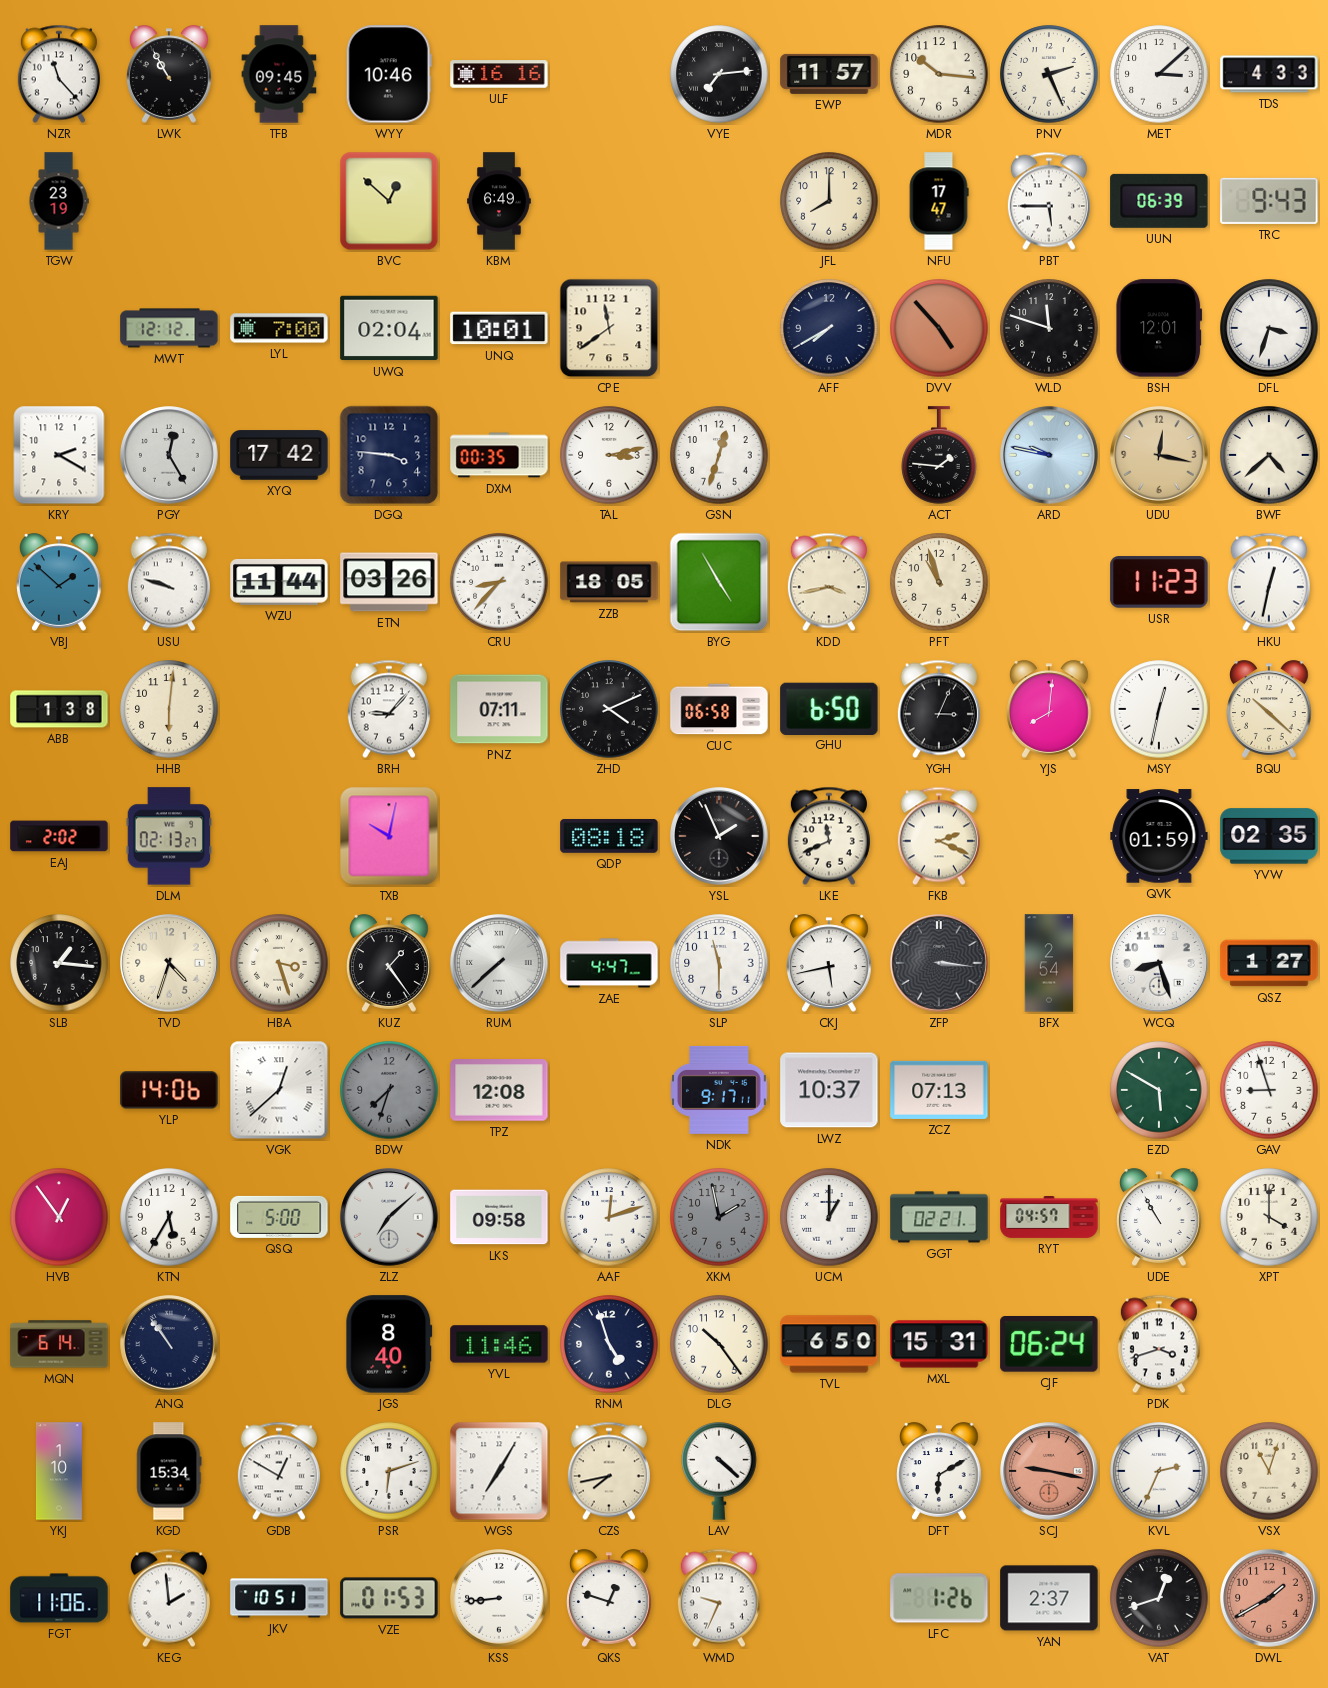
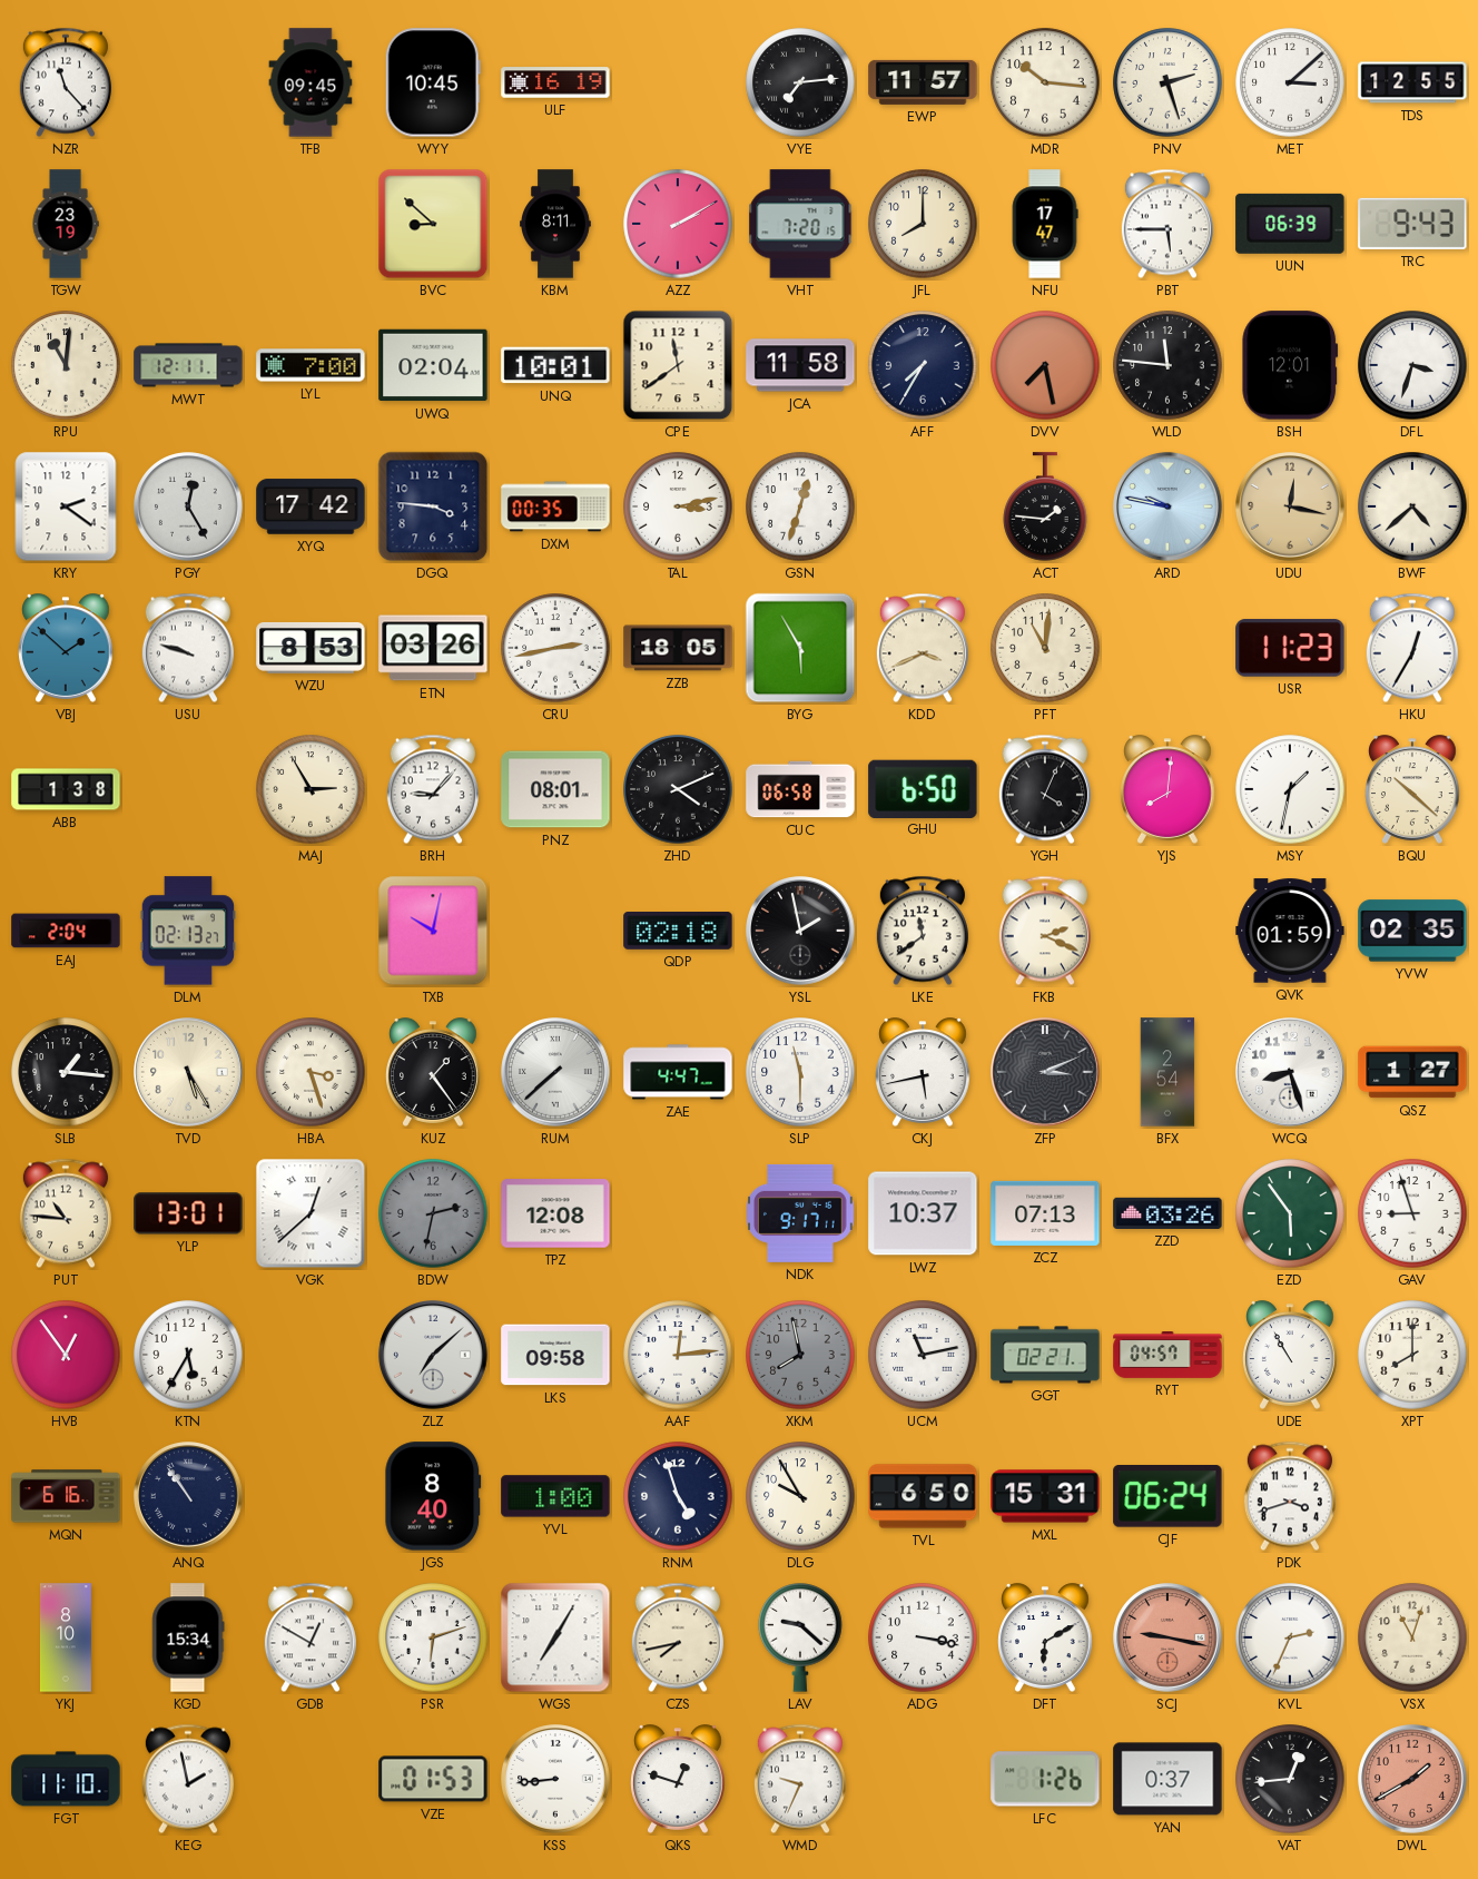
LWK: 10:55 -> none
WYY: 10:46 -> 10:45
ULF: 16:16 -> 16:19
PNV: 2:26 -> 2:27
TDS: 4:33 -> 12:55
BVC: 12:52 -> 8:52
KBM: 6:49 -> 8:11
AZZ: none -> 2:10
VHT: none -> 7:20
RPU: none -> 11:01
MWT: 12:12 -> 12:11
JCA: none -> 11:58
AFF: 7:40 -> 7:35
DVV: 4:53 -> 7:28
WLD: 11:48 -> 11:46
KRY: 2:20 -> 2:21
WZU: 11:44 -> 8:53
CRU: 8:37 -> 2:43
BYG: 4:55 -> 5:55
KDD: 3:43 -> 3:41
PFT: 10:57 -> 11:01
HKU: 12:32 -> 12:35
HHB: 6:01 -> none
MAJ: none -> 2:55
PNZ: 07:11 -> 08:01
YGH: 3:04 -> 4:04
MSY: 12:32 -> 1:32
EAJ: 2:02 -> 2:04
QDP: 08:18 -> 02:18
YSL: 1:56 -> 1:58
LKE: 11:41 -> 11:39
TVD: 4:33 -> 5:25
ZFP: 3:16 -> 3:11
PUT: none -> 10:46
YLP: 14:06 -> 13:01
BDW: 7:33 -> 2:32
ZZD: none -> 03:26
EZD: 5:50 -> 5:54
QSQ: 5:00 -> none
AAF: 12:12 -> 12:14
XKM: 1:58 -> 7:58
UCM: 1:00 -> 11:13
XPT: 4:00 -> 8:00
MQN: 6:14 -> 6:16
YVL: 11:46 -> 1:00
DLG: 10:24 -> 9:55
YKJ: 1:10 -> 8:10
LAV: 4:22 -> 9:22
ADG: none -> 3:17
FGT: 11:06 -> 11:10
KEG: 1:59 -> 1:58
JKV: 10:51 -> none
YAN: 2:37 -> 0:37
VAT: 12:42 -> 12:44
